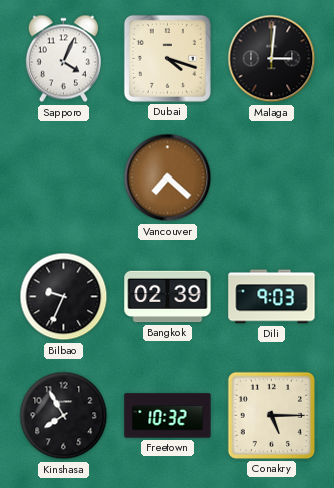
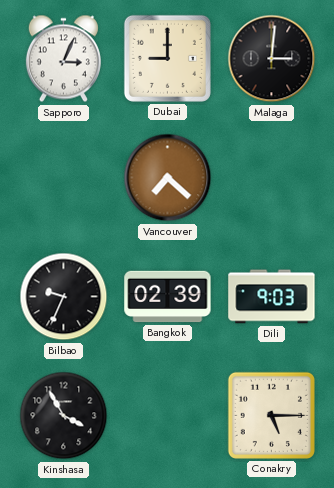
Sapporo: 4:04 -> 3:04
Dubai: 4:18 -> 9:00
Kinshasa: 7:55 -> 3:55
Freetown: 10:32 -> none
